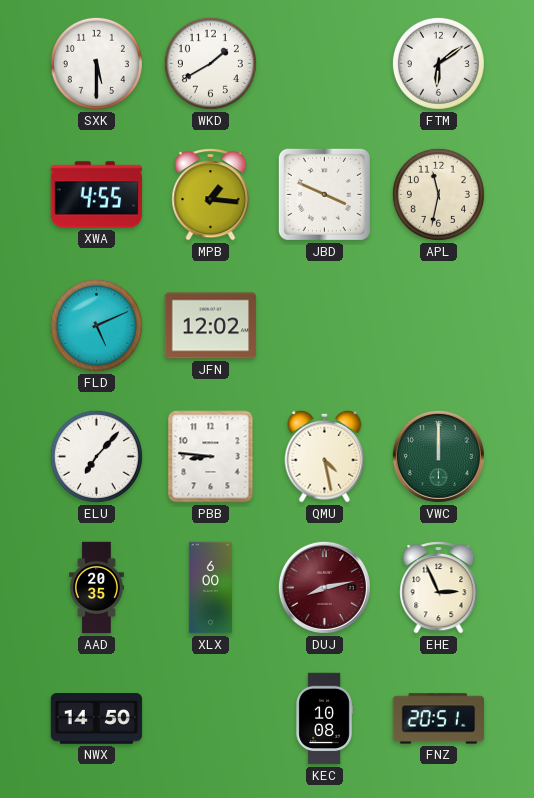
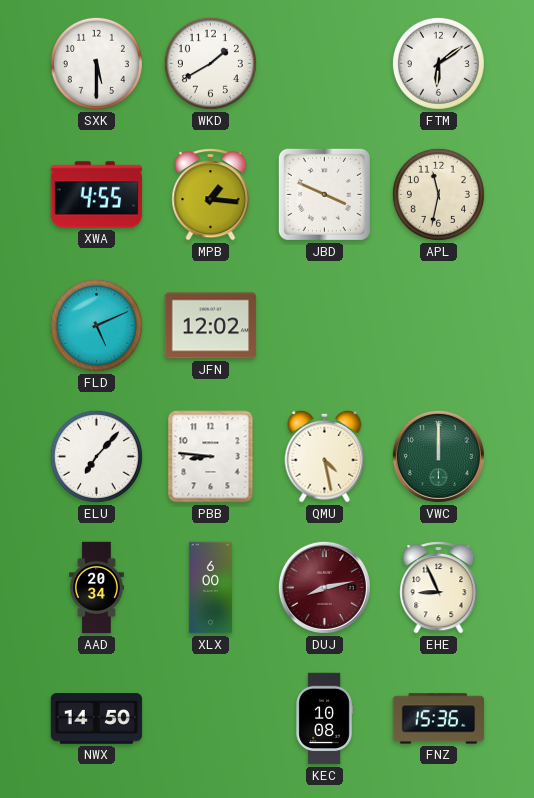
AAD: 20:35 -> 20:34
EHE: 2:56 -> 8:56
FNZ: 20:51 -> 15:36
